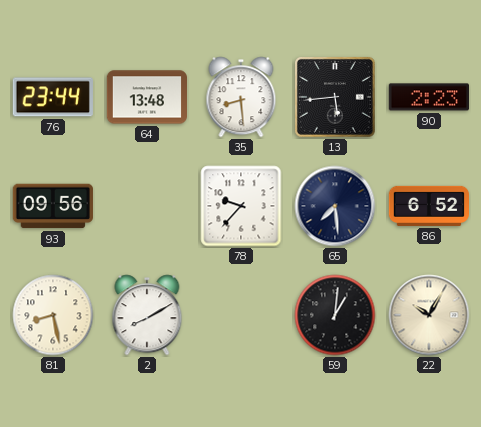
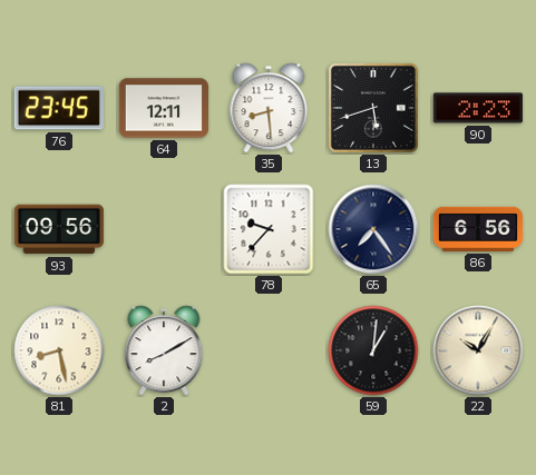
76: 23:44 -> 23:45
64: 13:48 -> 12:11
13: 5:44 -> 5:42
65: 7:29 -> 7:24
86: 6:52 -> 6:56
